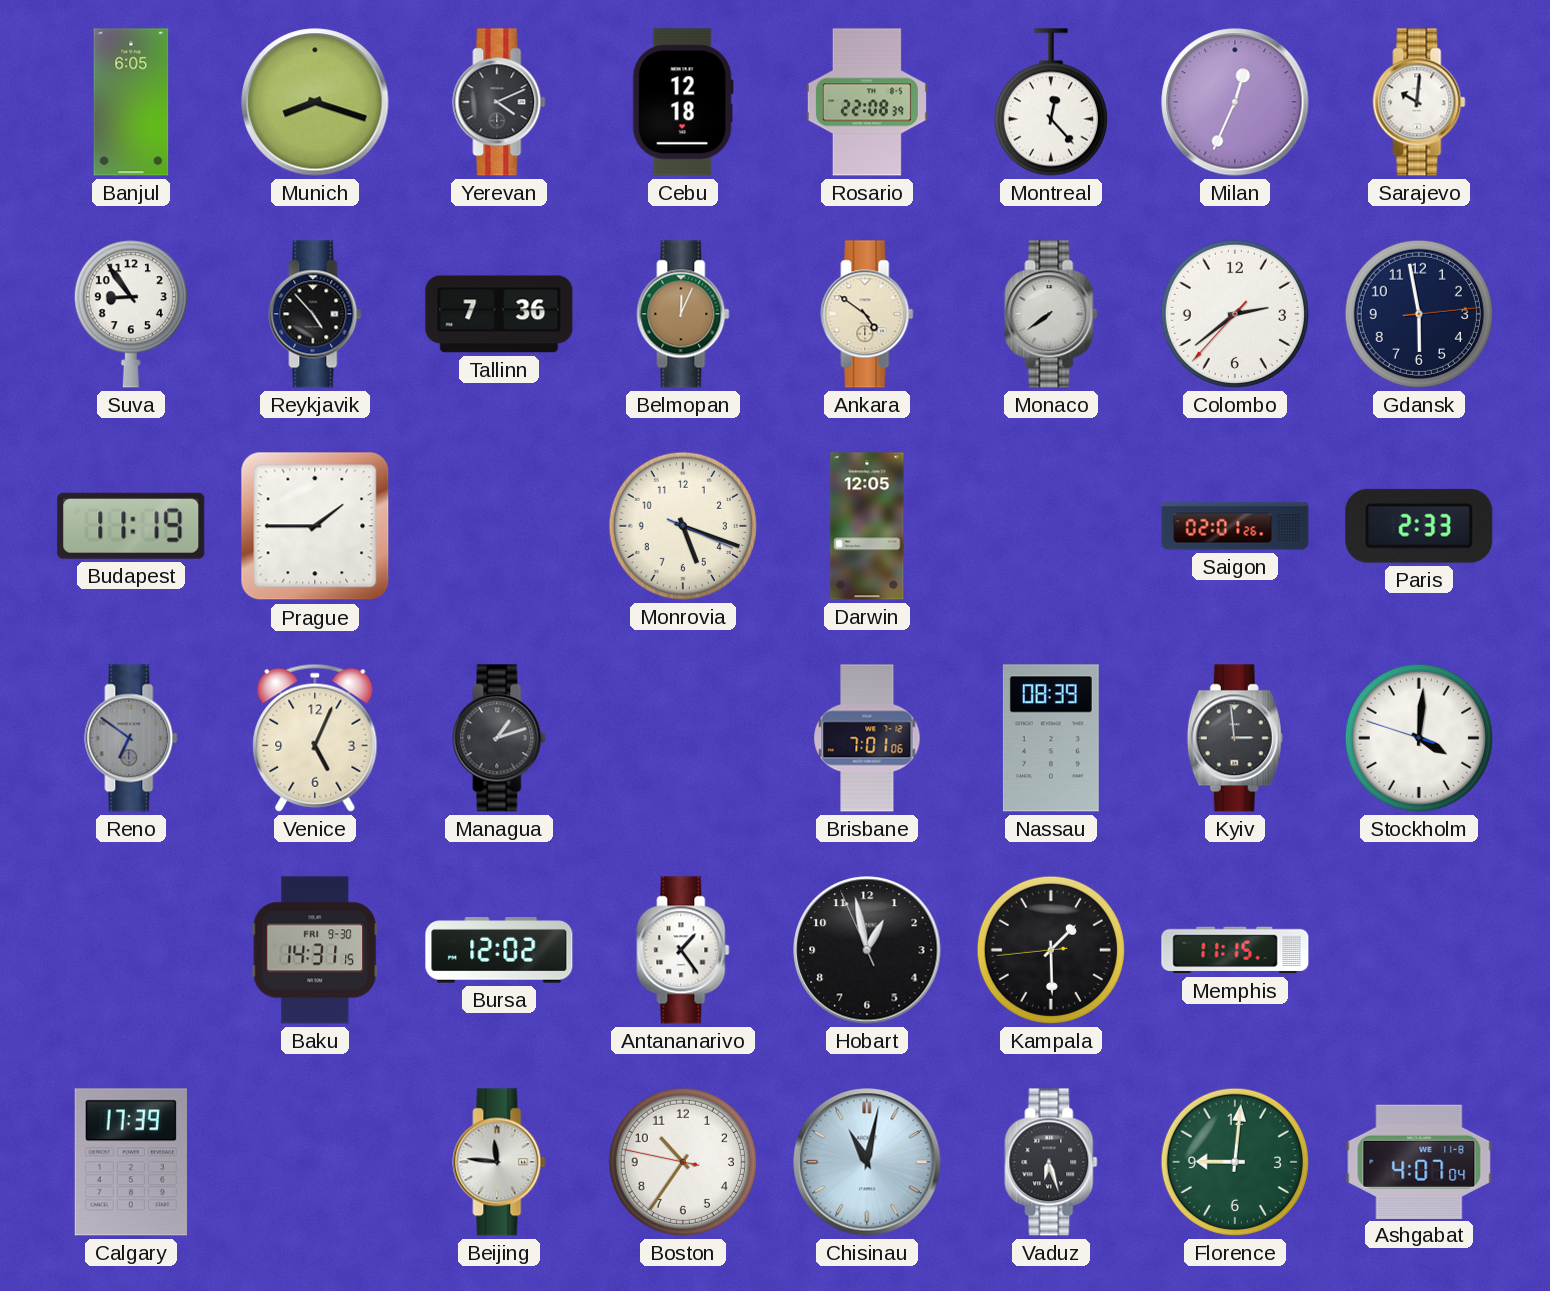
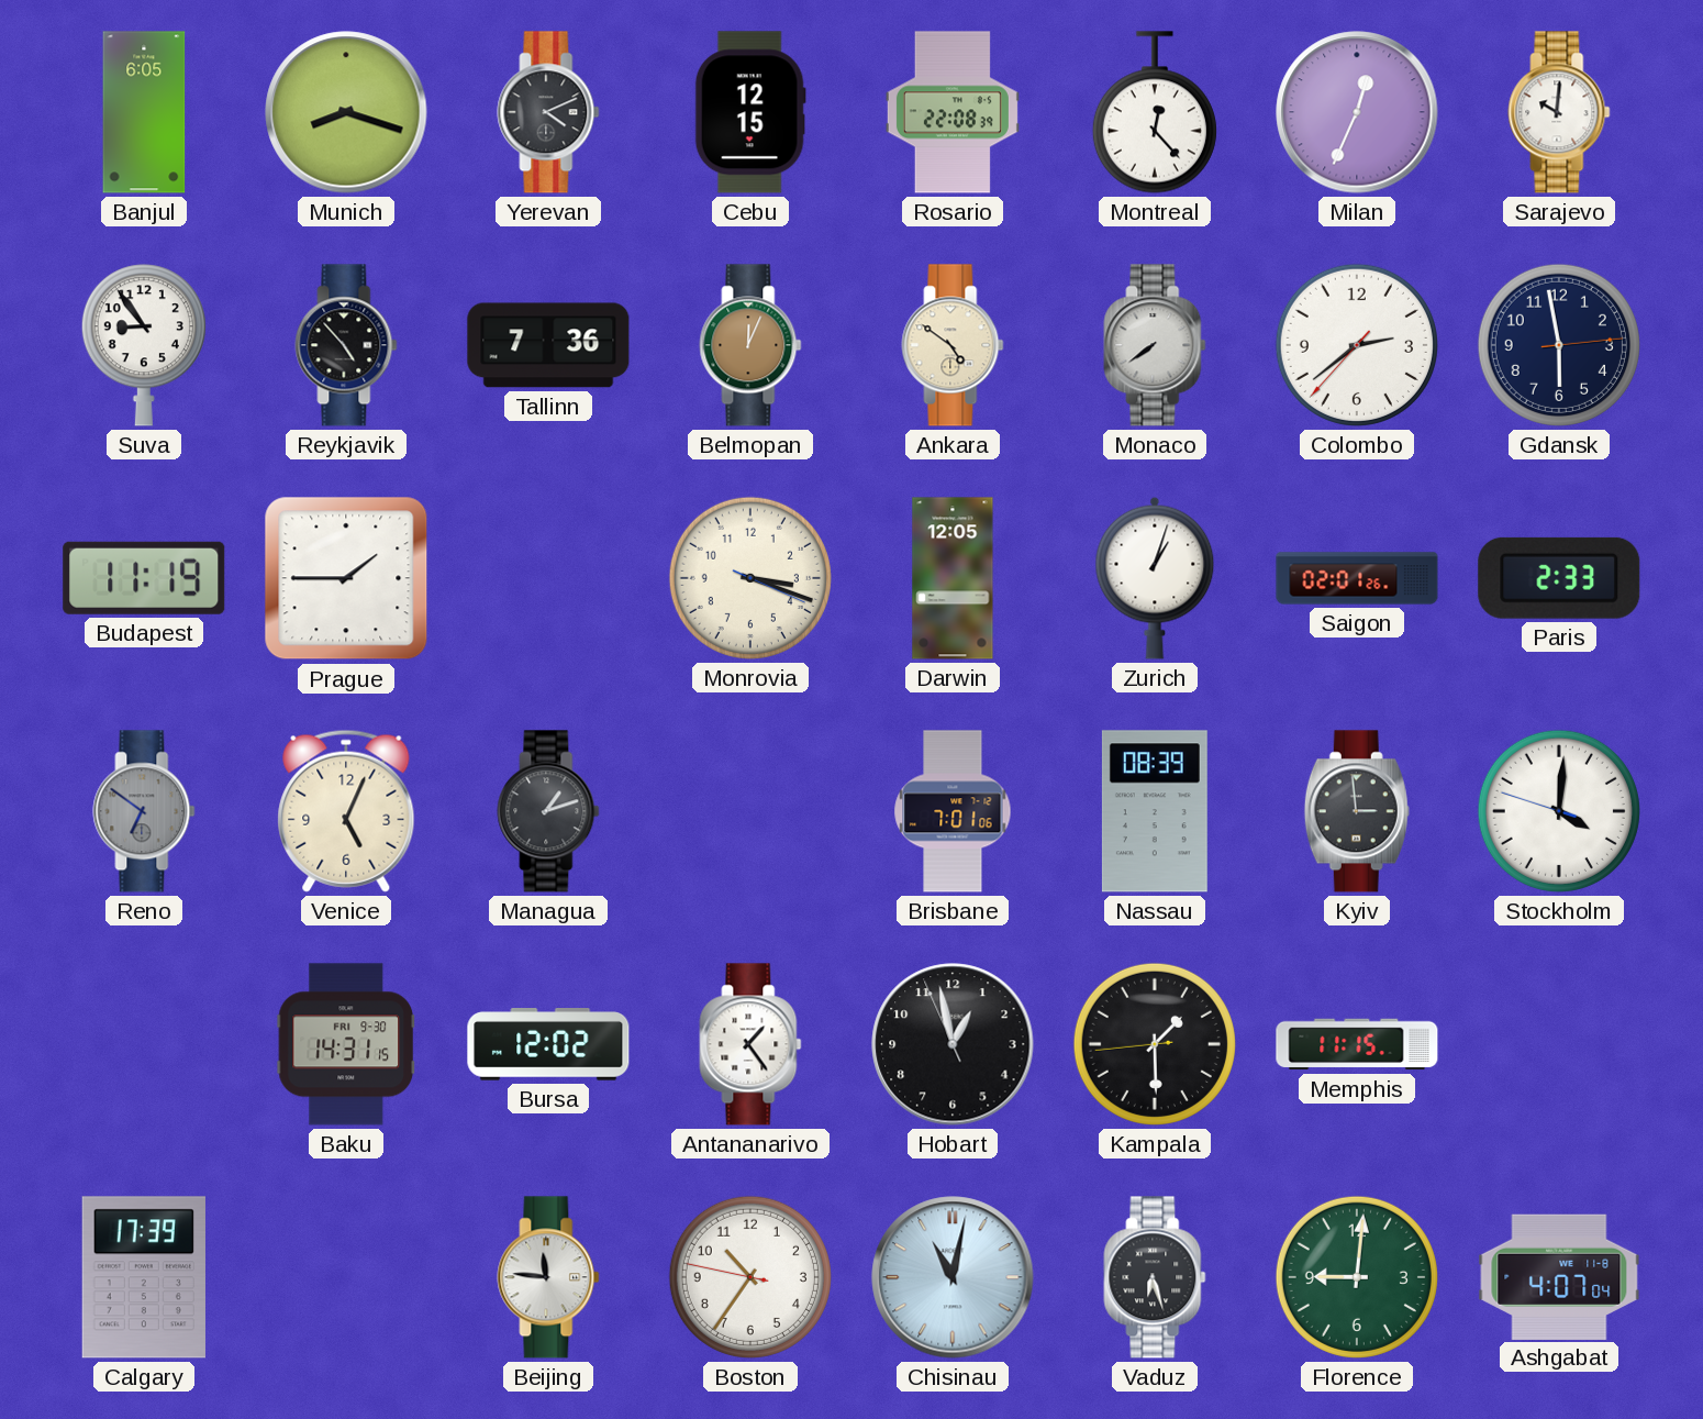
Cebu: 12:18 -> 12:15
Monrovia: 5:18 -> 3:18
Zurich: none -> 1:03
